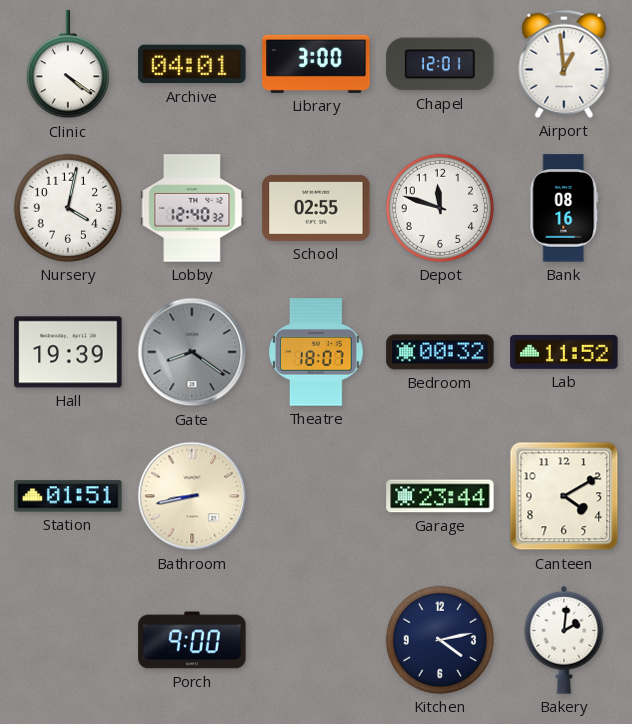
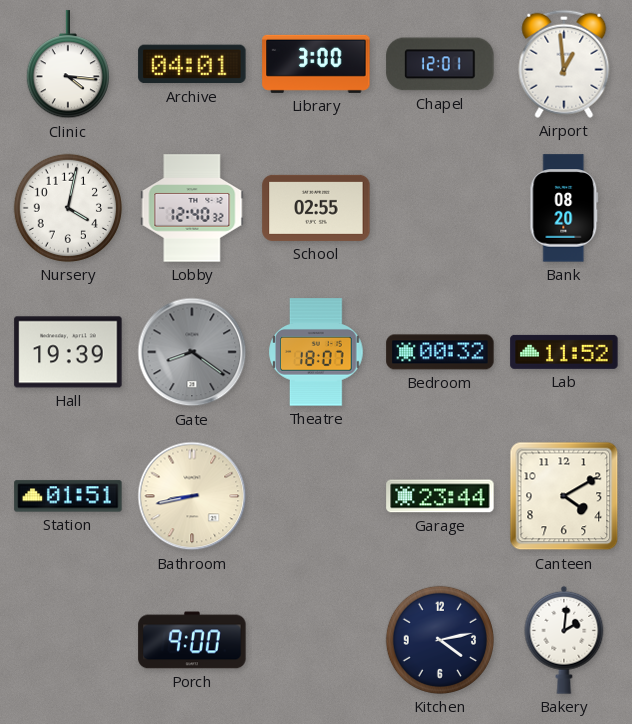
Clinic: 4:21 -> 4:16
Depot: 11:48 -> none
Bank: 08:16 -> 08:20
